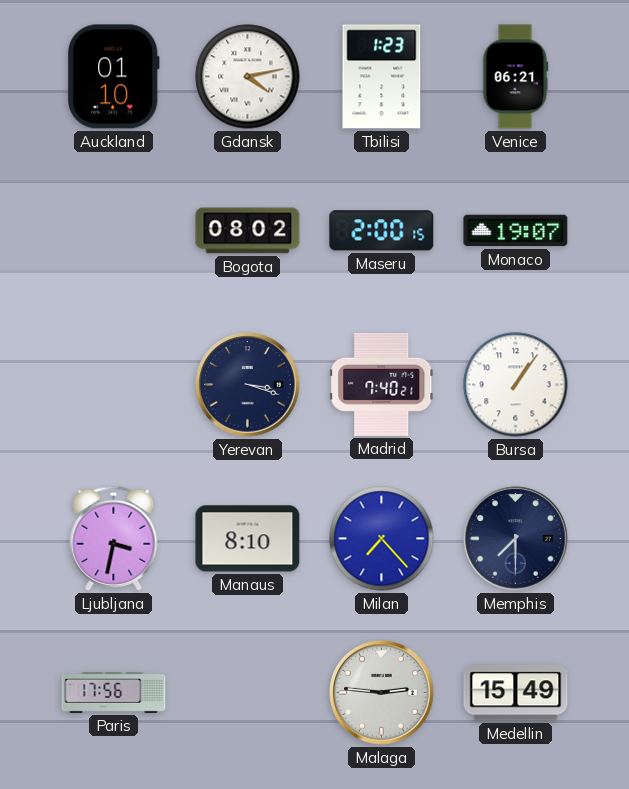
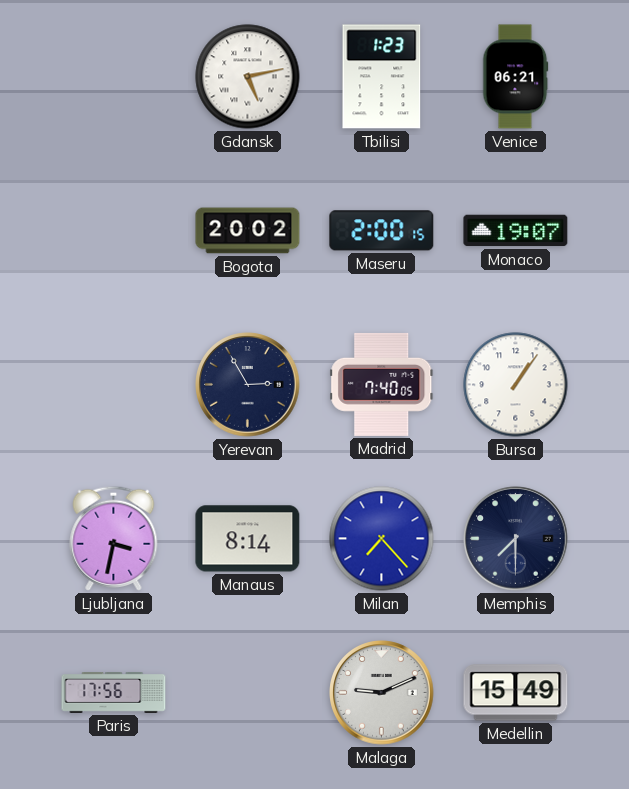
Auckland: 01:10 -> none
Gdansk: 4:13 -> 5:13
Bogota: 08:02 -> 20:02
Yerevan: 3:18 -> 2:55
Madrid: 7:40:21 -> 7:40:05
Manaus: 8:10 -> 8:14
Malaga: 2:46 -> 9:11
